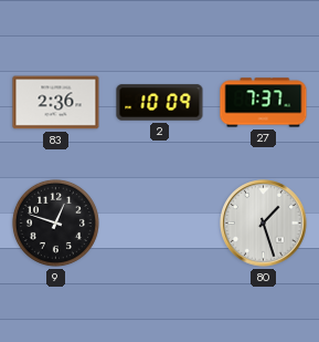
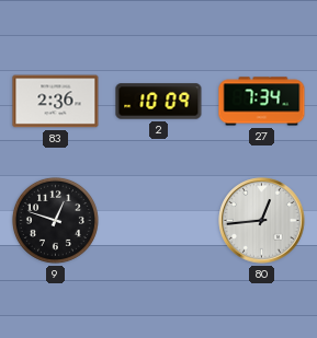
27: 7:37 -> 7:34
80: 1:27 -> 12:44
